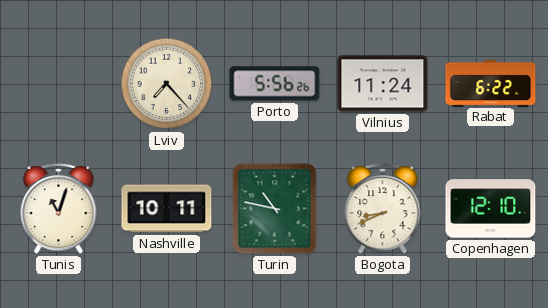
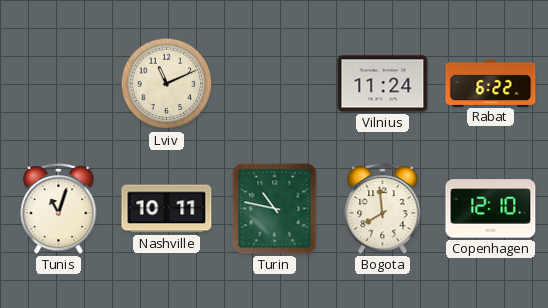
Lviv: 7:23 -> 11:11
Porto: 5:56 -> none
Bogota: 8:41 -> 7:59
